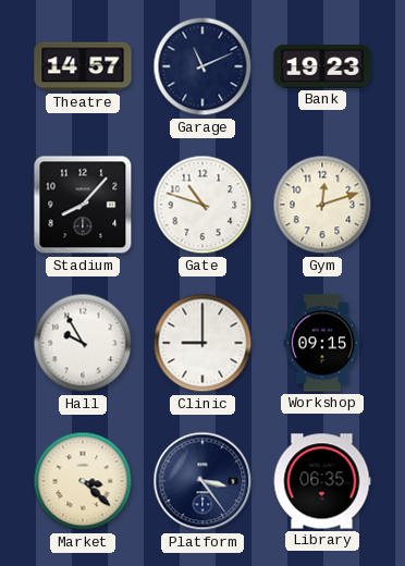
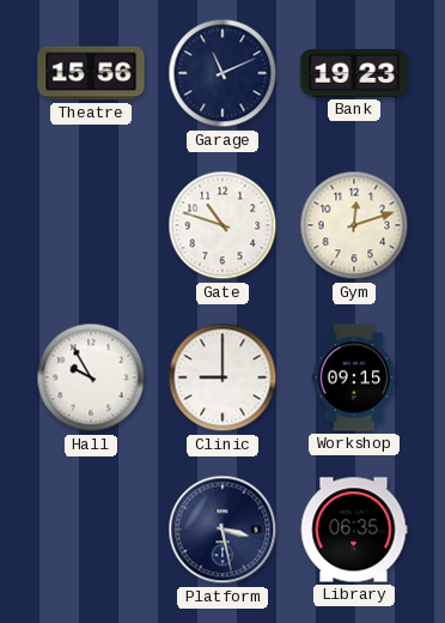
Theatre: 14:57 -> 15:56
Stadium: 8:07 -> none
Market: 3:22 -> none
Platform: 3:24 -> 3:28
